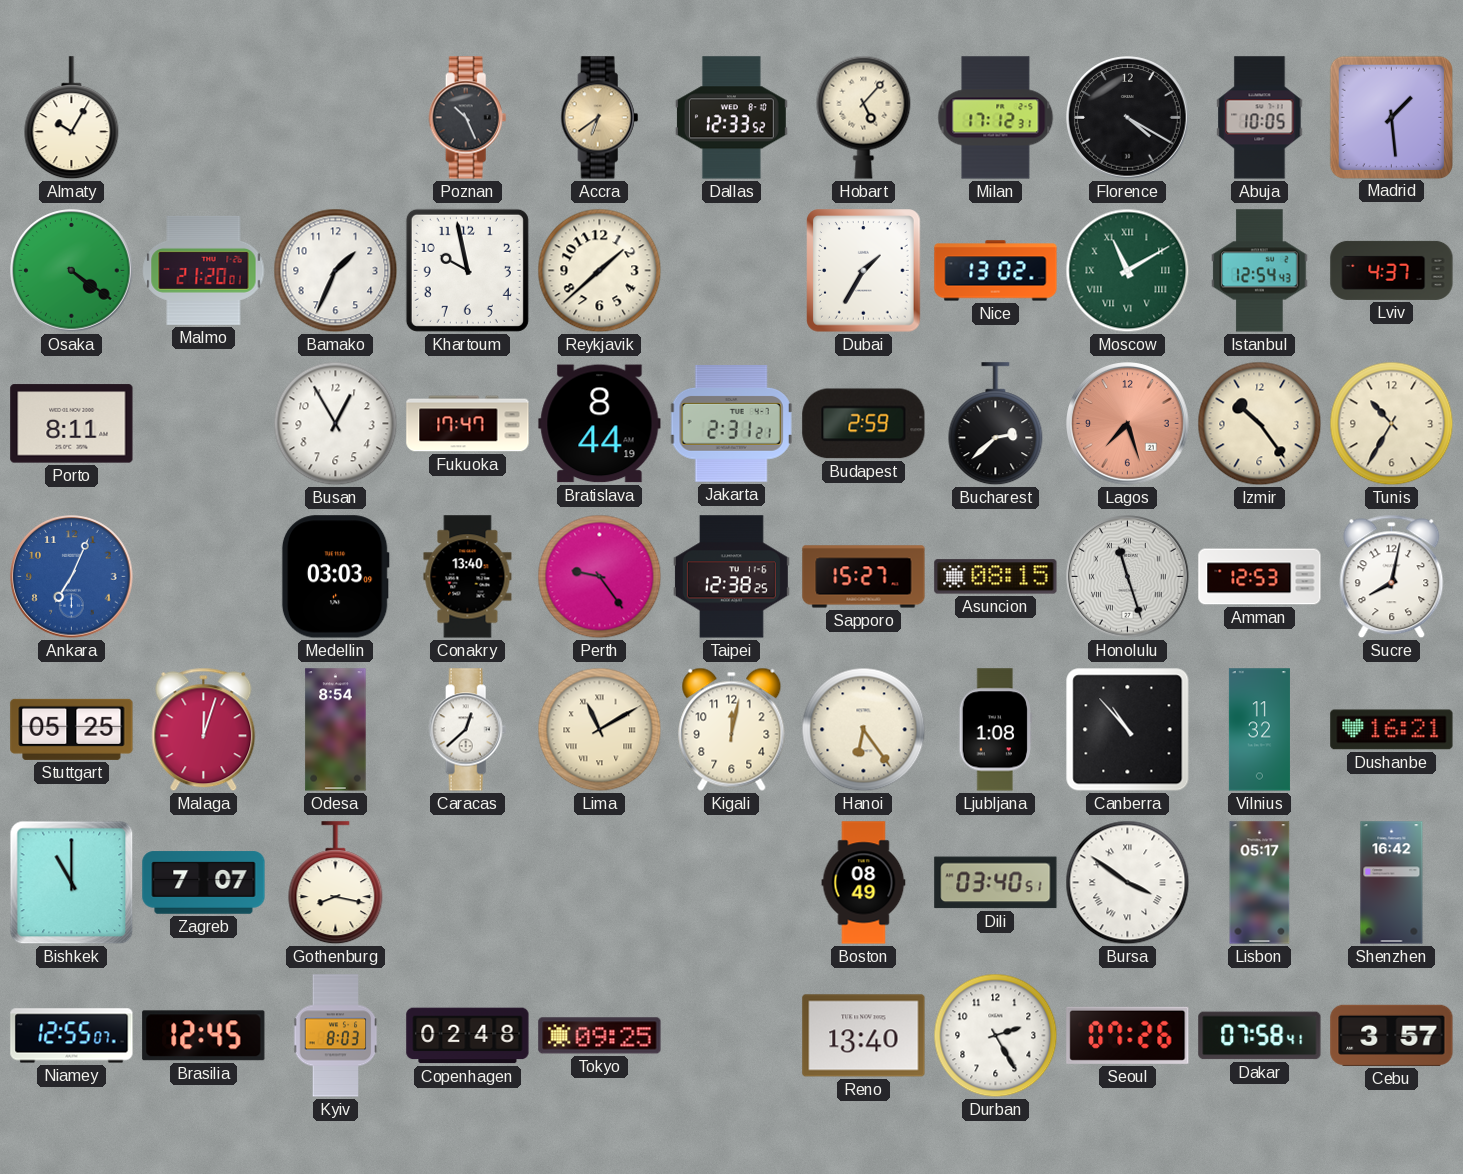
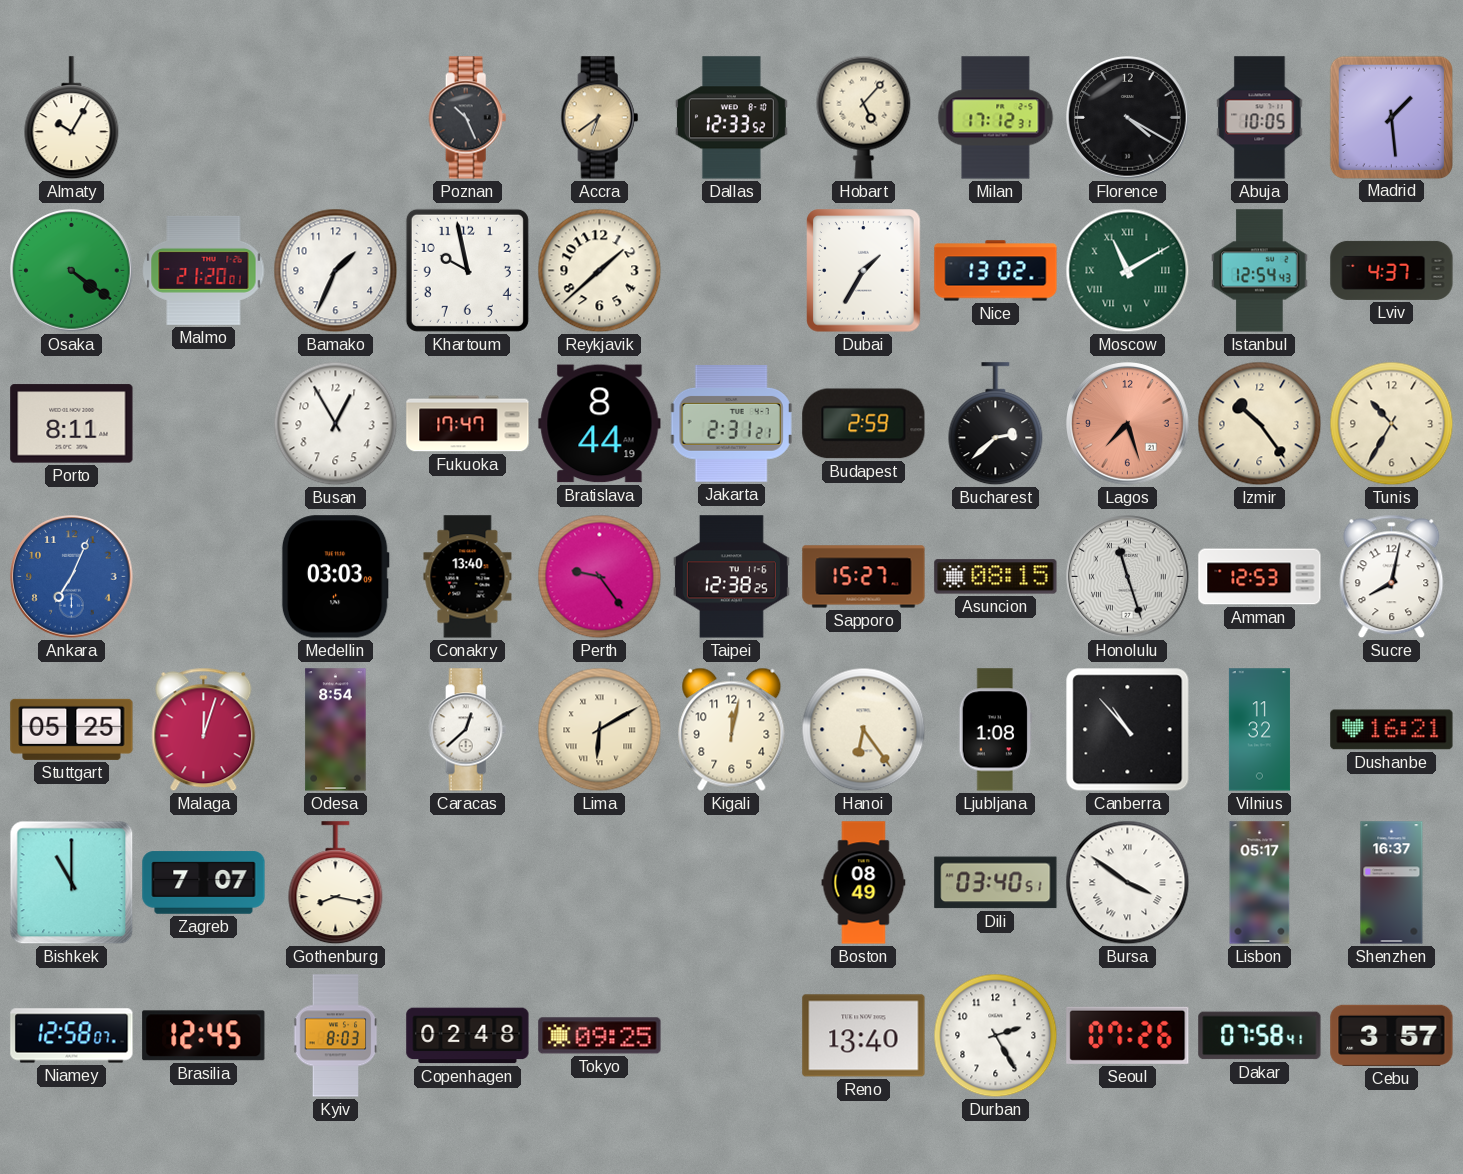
Lima: 11:10 -> 6:10
Shenzhen: 16:42 -> 16:37
Niamey: 12:55 -> 12:58
